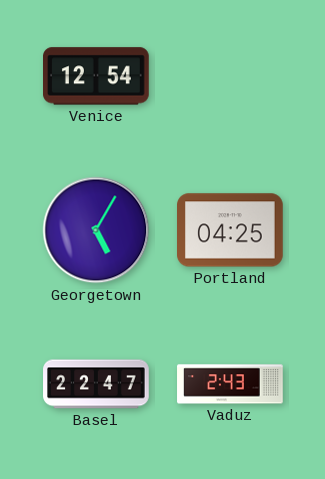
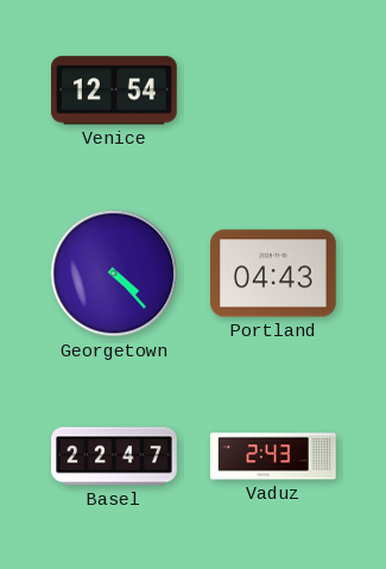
Georgetown: 5:05 -> 4:23
Portland: 04:25 -> 04:43
